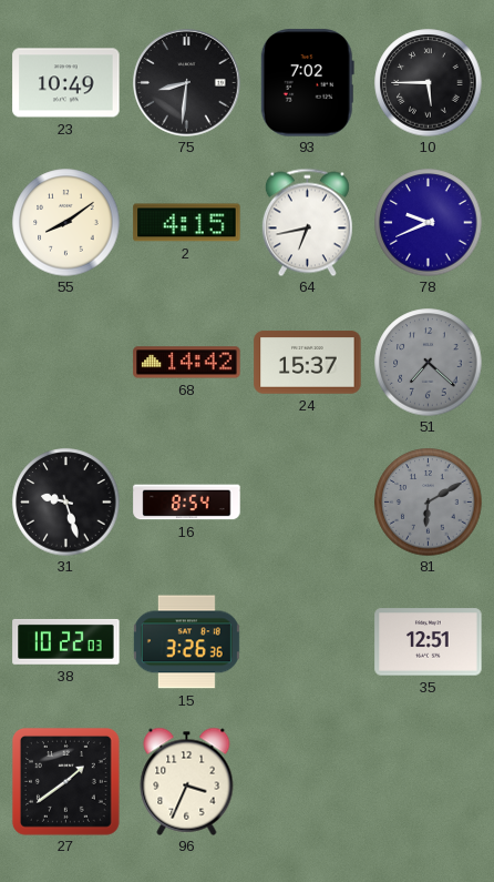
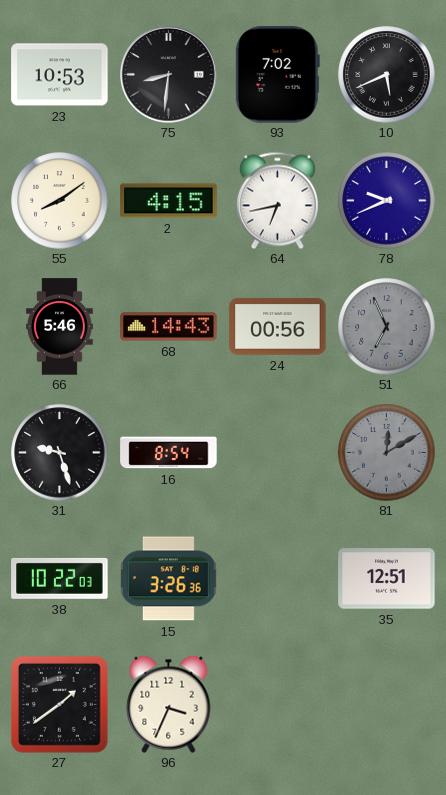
23: 10:49 -> 10:53
10: 5:45 -> 5:41
66: none -> 5:46
68: 14:42 -> 14:43
24: 15:37 -> 00:56
51: 7:22 -> 6:56
81: 6:10 -> 12:10
